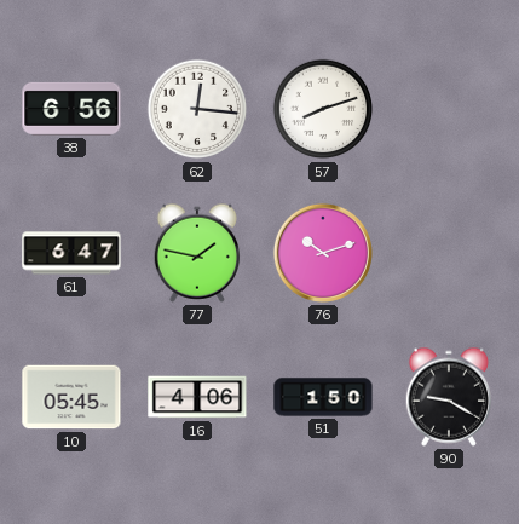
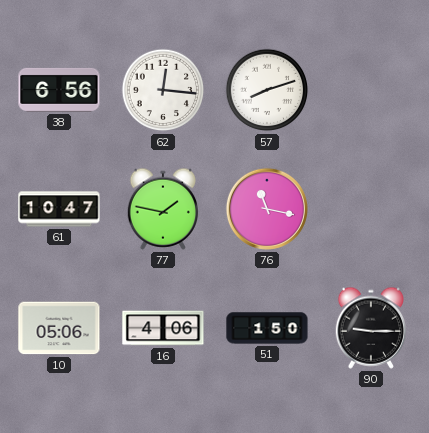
61: 6:47 -> 10:47
76: 10:12 -> 11:17
10: 05:45 -> 05:06
90: 9:20 -> 9:15
